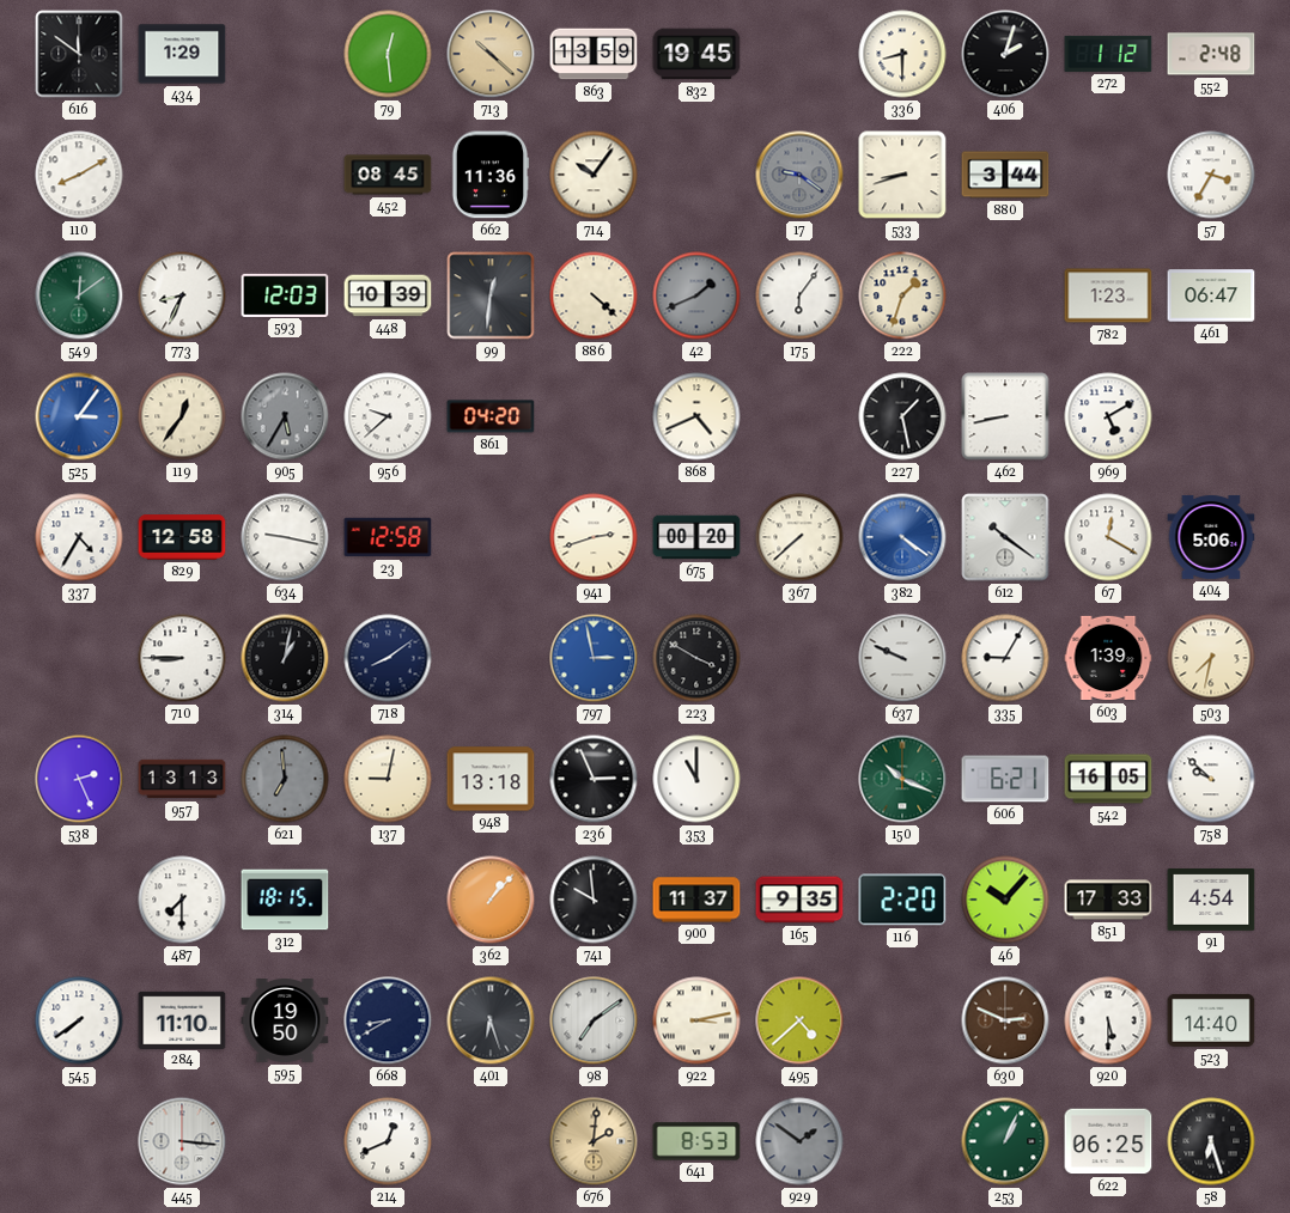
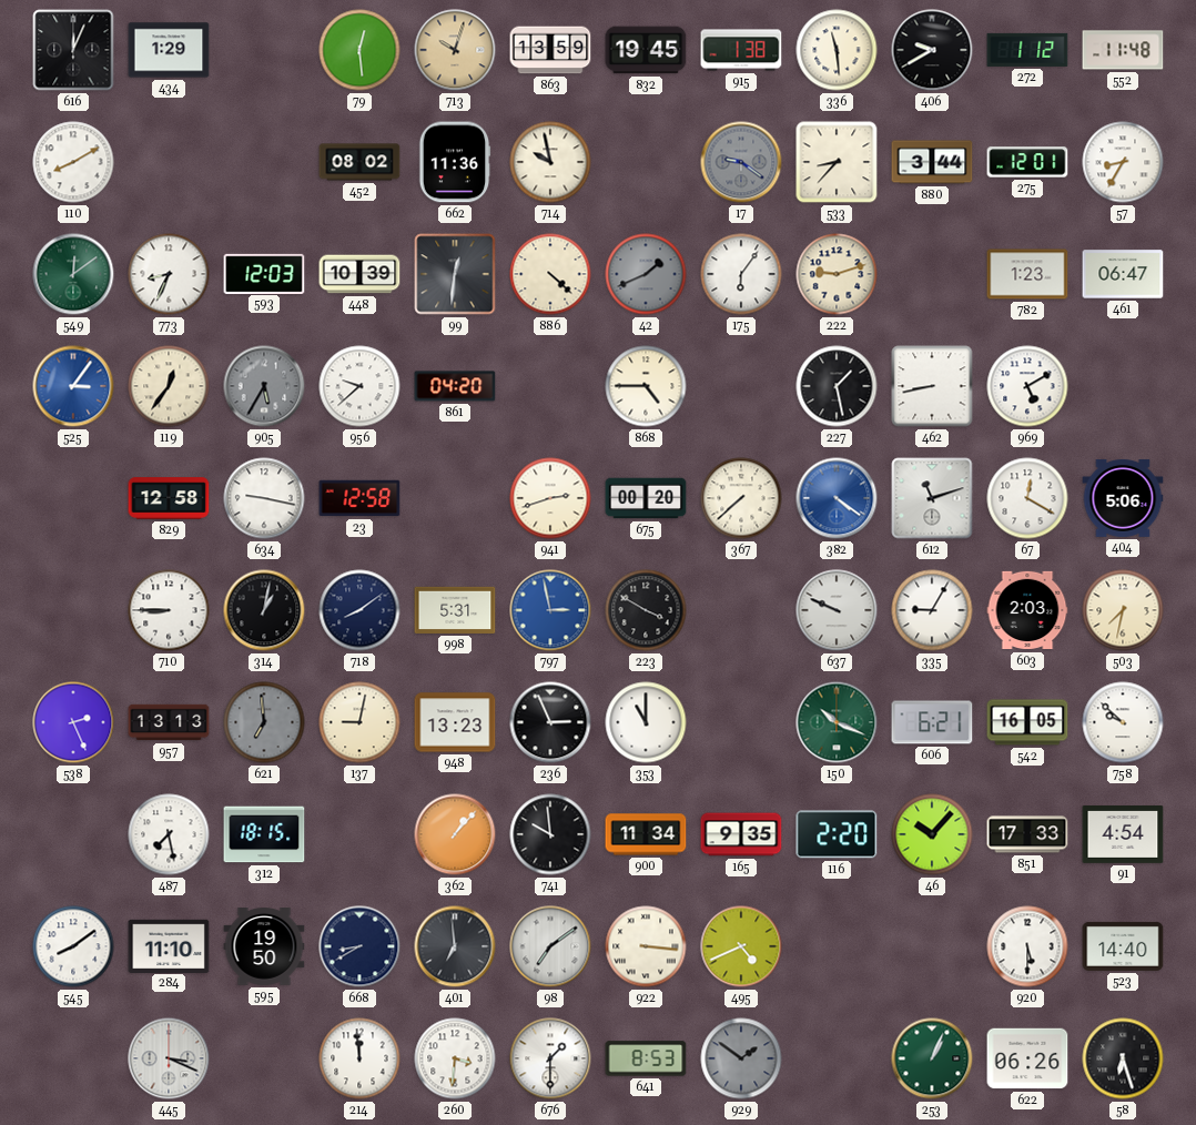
616: 11:51 -> 12:04
713: 10:22 -> 10:03
915: none -> 1:38
336: 8:30 -> 11:29
406: 2:03 -> 9:40
552: 2:48 -> 11:48
452: 08:45 -> 08:02
714: 10:06 -> 9:58
533: 8:42 -> 8:37
275: none -> 12:01
57: 3:35 -> 8:35
222: 1:33 -> 9:12
868: 4:41 -> 4:45
337: 4:35 -> none
612: 10:21 -> 11:12
998: none -> 5:31
603: 1:39 -> 2:03
948: 13:18 -> 13:23
487: 7:30 -> 7:28
900: 11:37 -> 11:34
545: 7:39 -> 8:09
401: 6:27 -> 6:59
922: 3:13 -> 3:16
495: 4:38 -> 4:41
630: 2:49 -> none
445: 3:16 -> 3:19
214: 12:41 -> 11:59
260: none -> 3:31
676: 2:01 -> 1:30
676 dial: champagne -> white
622: 06:25 -> 06:26
